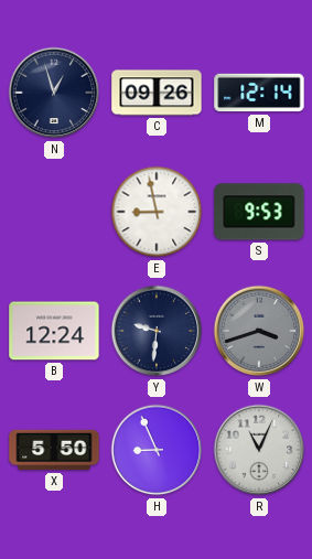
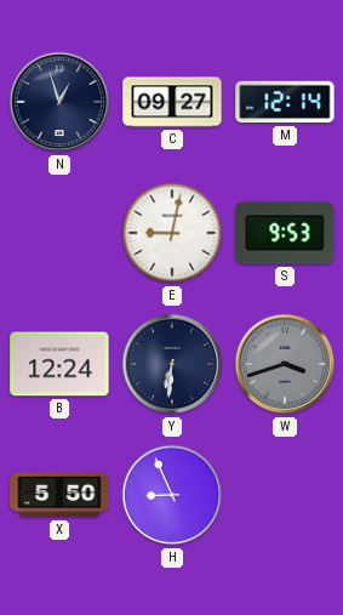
C: 09:26 -> 09:27
E: 8:58 -> 9:02
Y: 9:31 -> 6:31
R: 11:04 -> none
